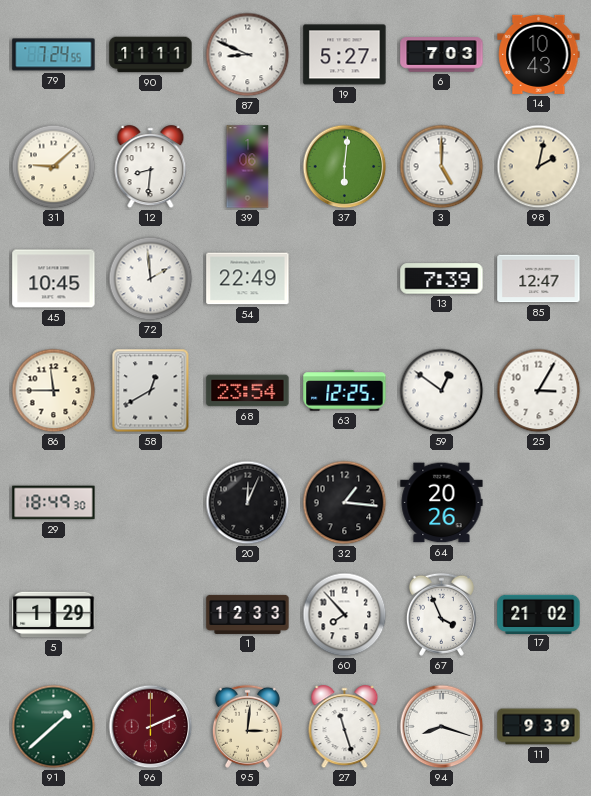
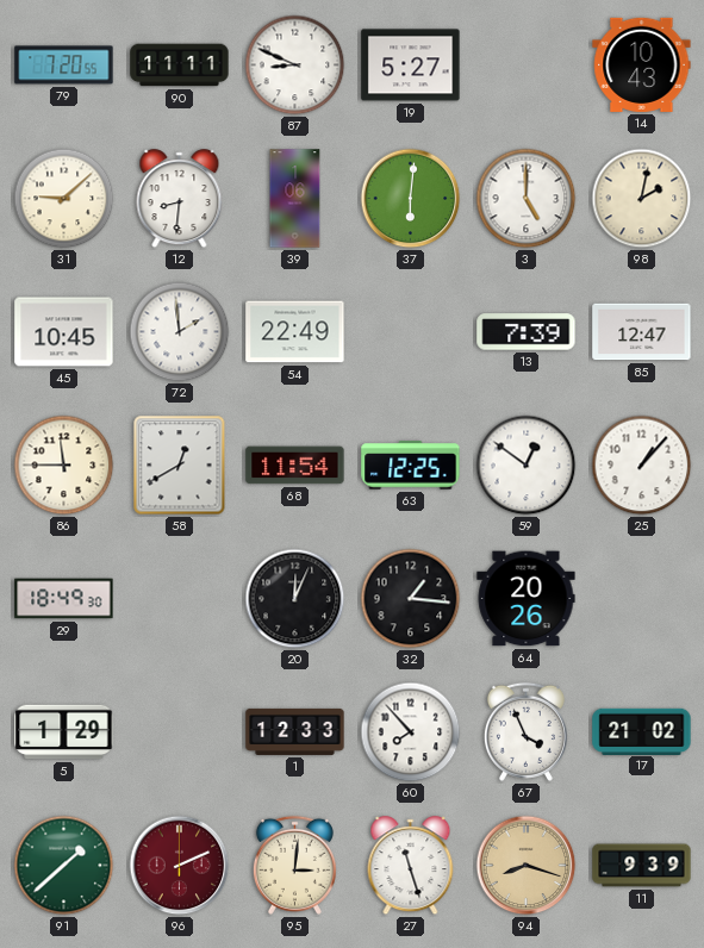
79: 7:24 -> 7:20
6: 7:03 -> none
68: 23:54 -> 11:54
25: 3:05 -> 1:07
94 dial: white -> champagne
